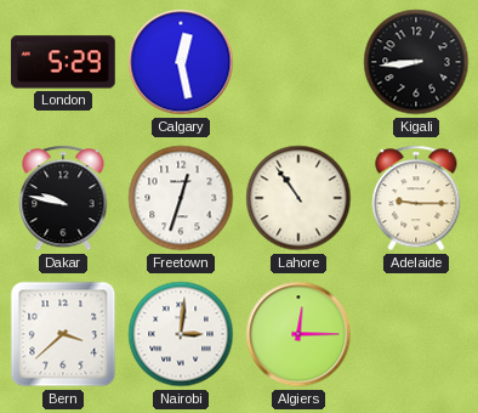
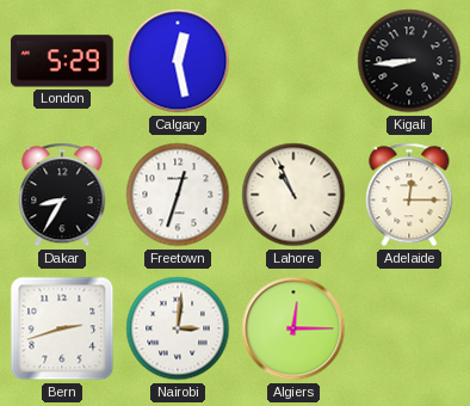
Dakar: 9:47 -> 8:35
Lahore: 10:54 -> 10:56
Adelaide: 9:15 -> 12:15
Bern: 3:38 -> 2:42
